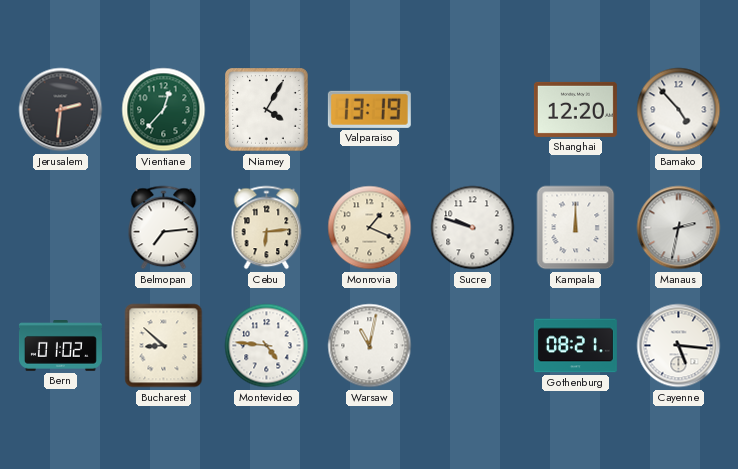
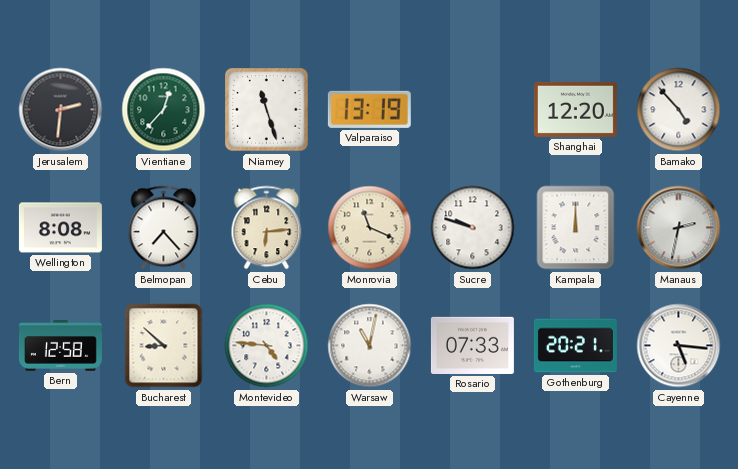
Niamey: 4:05 -> 11:27
Wellington: none -> 8:08
Belmopan: 7:14 -> 7:23
Monrovia: 1:19 -> 11:19
Bern: 01:02 -> 12:58
Rosario: none -> 07:33
Gothenburg: 08:21 -> 20:21
